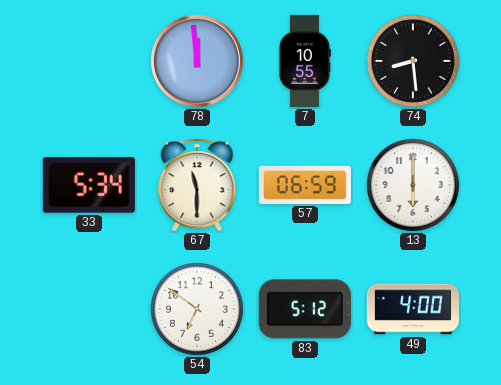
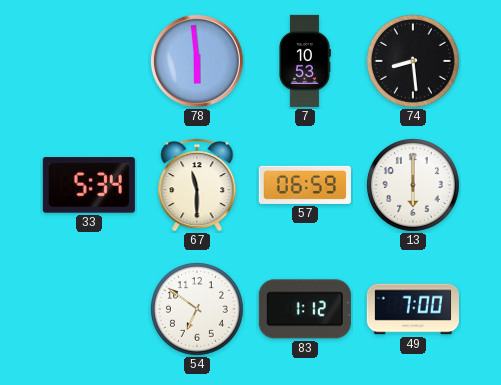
78: 11:59 -> 5:59
7: 10:55 -> 10:53
83: 5:12 -> 1:12
49: 4:00 -> 7:00
